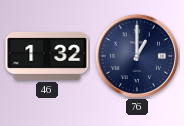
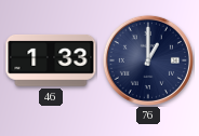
46: 1:32 -> 1:33
